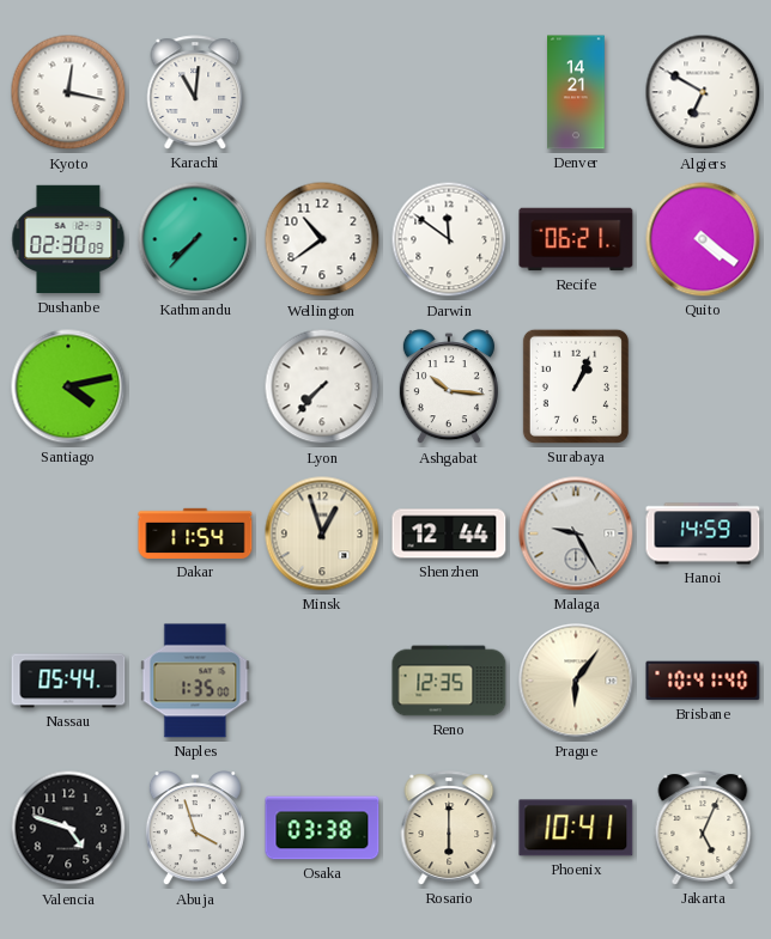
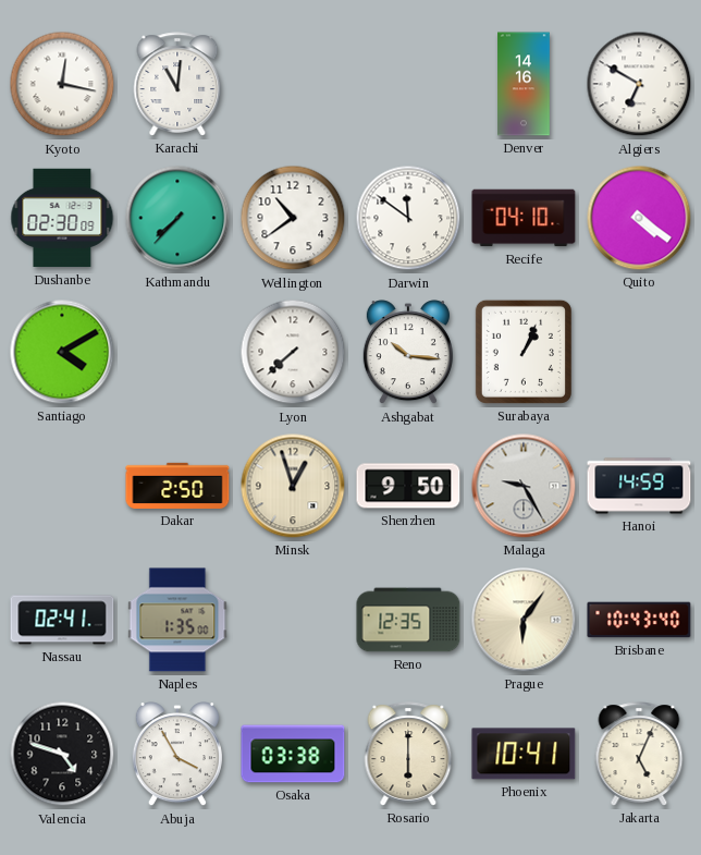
Denver: 14:21 -> 14:16
Recife: 06:21 -> 04:10
Santiago: 4:13 -> 4:10
Lyon: 7:37 -> 7:38
Dakar: 11:54 -> 2:50
Shenzhen: 12:44 -> 9:50
Nassau: 05:44 -> 02:41
Brisbane: 10:41 -> 10:43
Abuja: 3:57 -> 3:55
